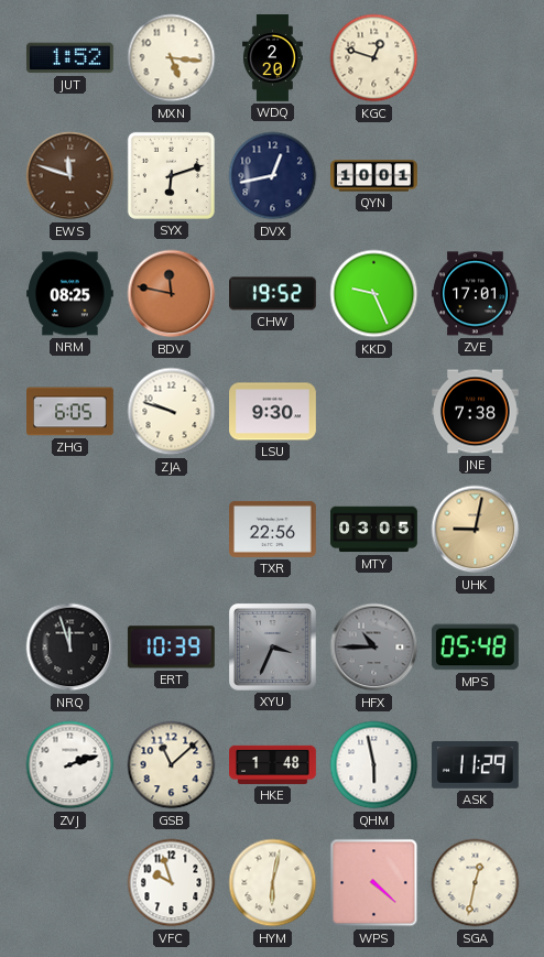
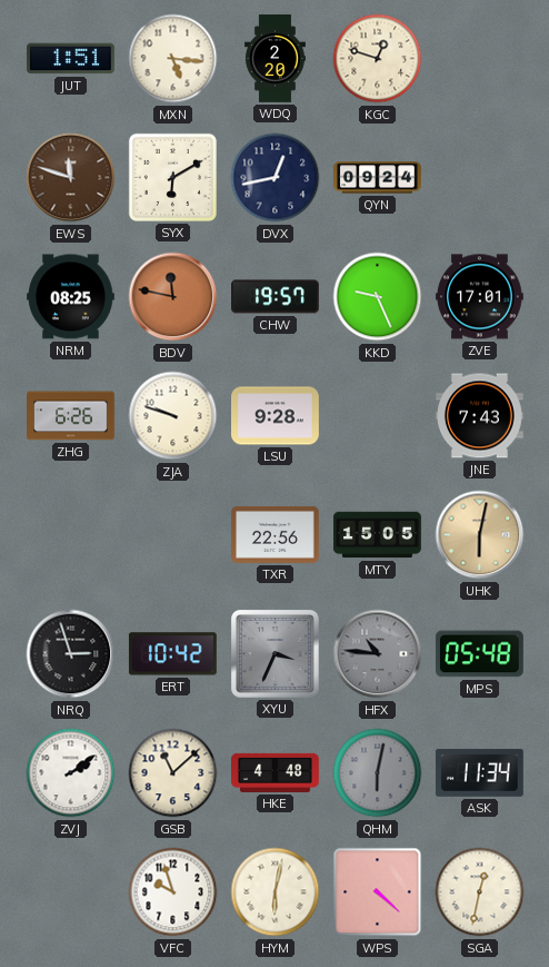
JUT: 1:52 -> 1:51
SYX: 6:12 -> 6:10
QYN: 10:01 -> 09:24
CHW: 19:52 -> 19:57
ZHG: 6:05 -> 6:26
LSU: 9:30 -> 9:28
JNE: 7:38 -> 7:43
MTY: 03:05 -> 15:05
UHK: 9:02 -> 6:02
NRQ: 11:57 -> 2:57
ERT: 10:39 -> 10:42
HFX: 10:45 -> 10:46
ZVJ: 2:12 -> 2:09
HKE: 1:48 -> 4:48
QHM: 5:58 -> 6:02
QHM dial: white -> grey
ASK: 11:29 -> 11:34
